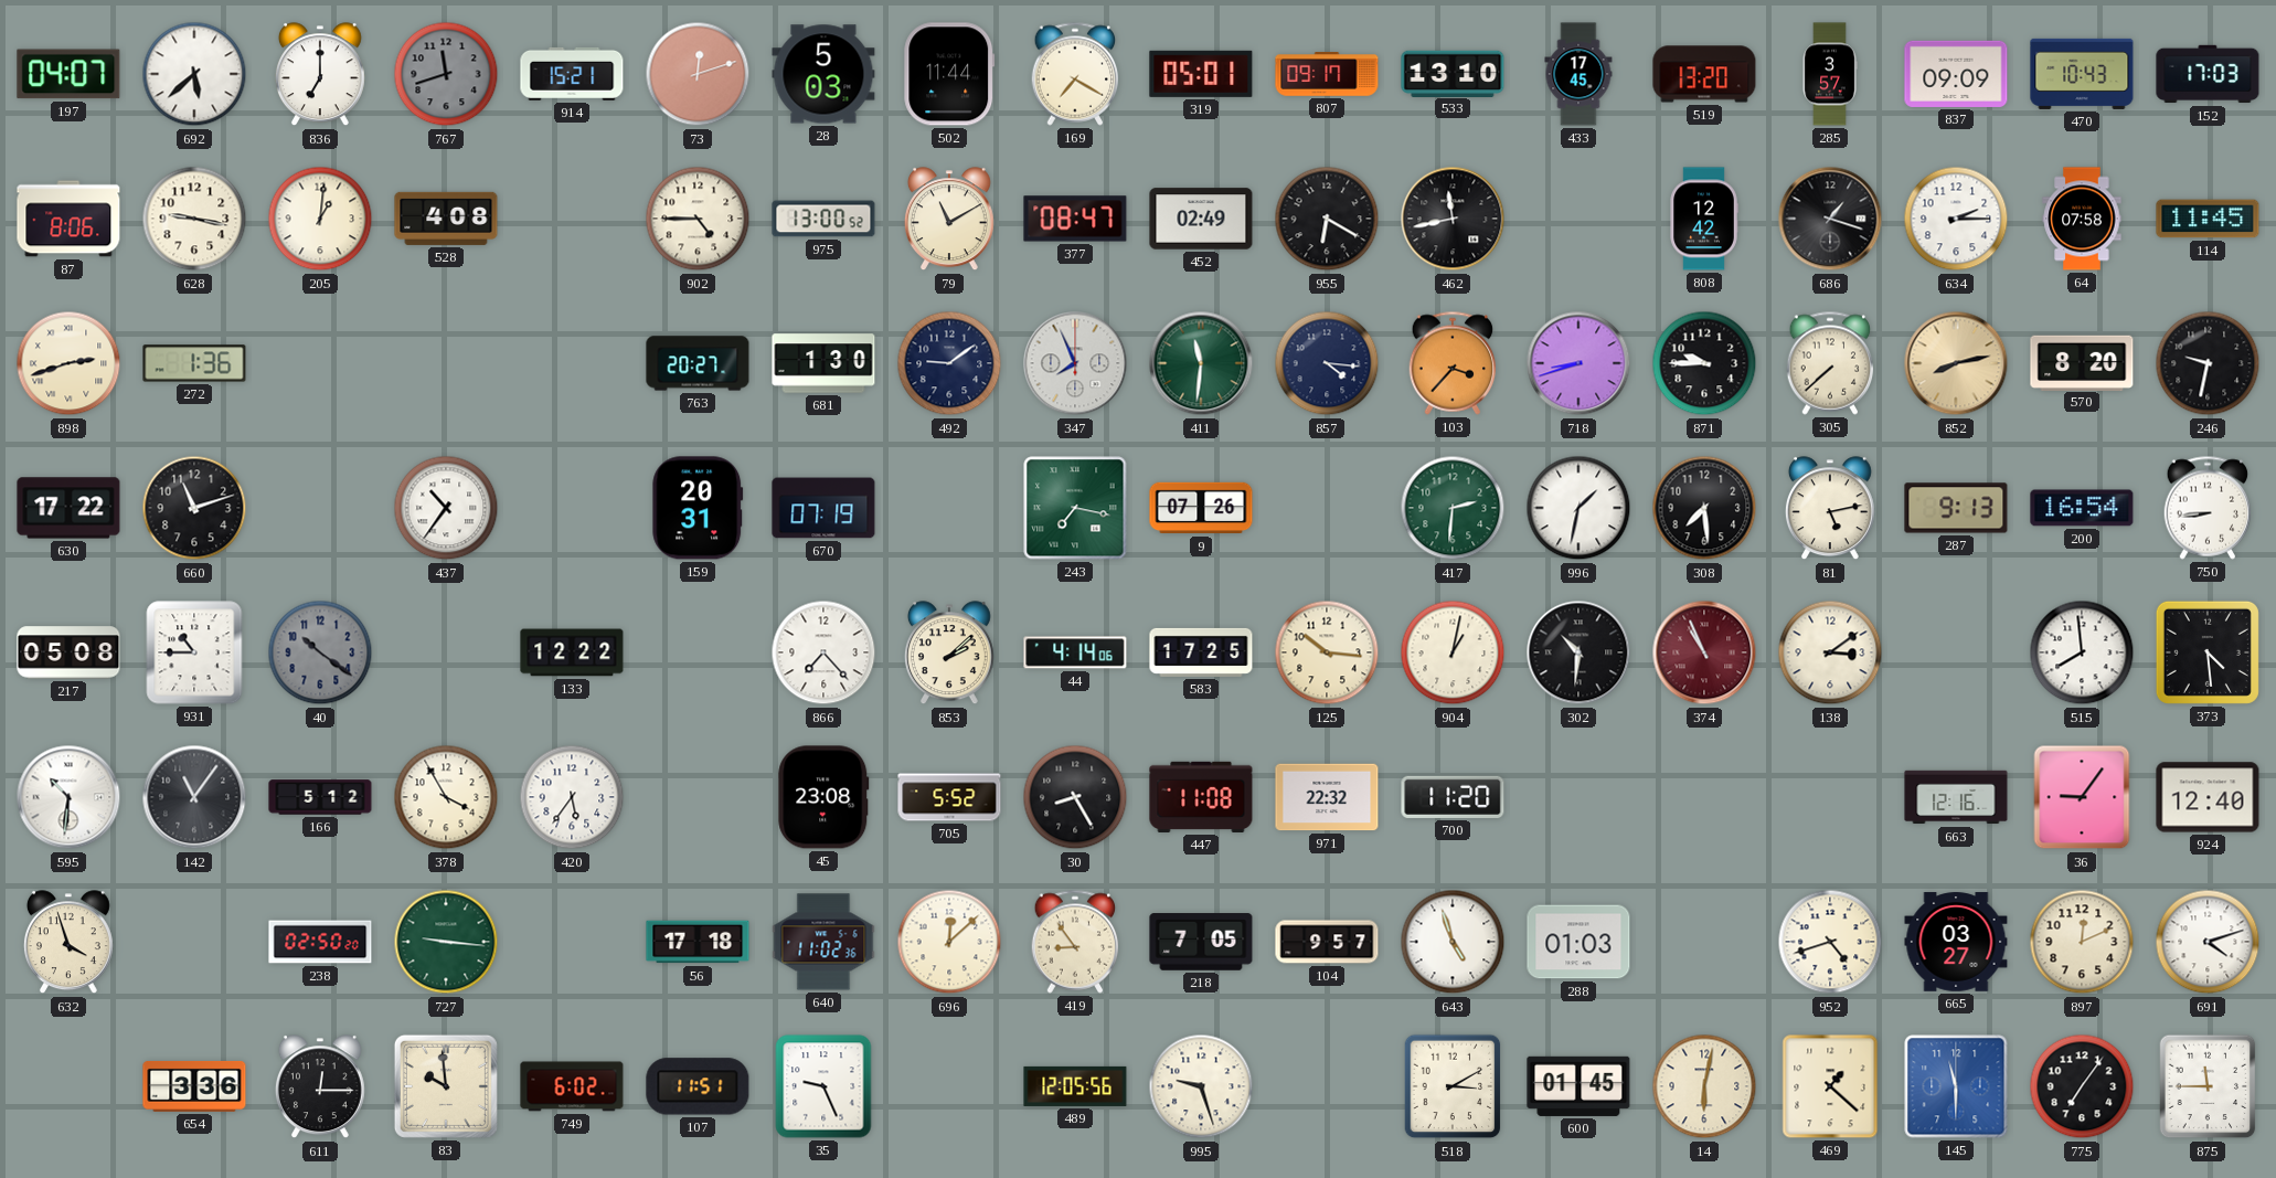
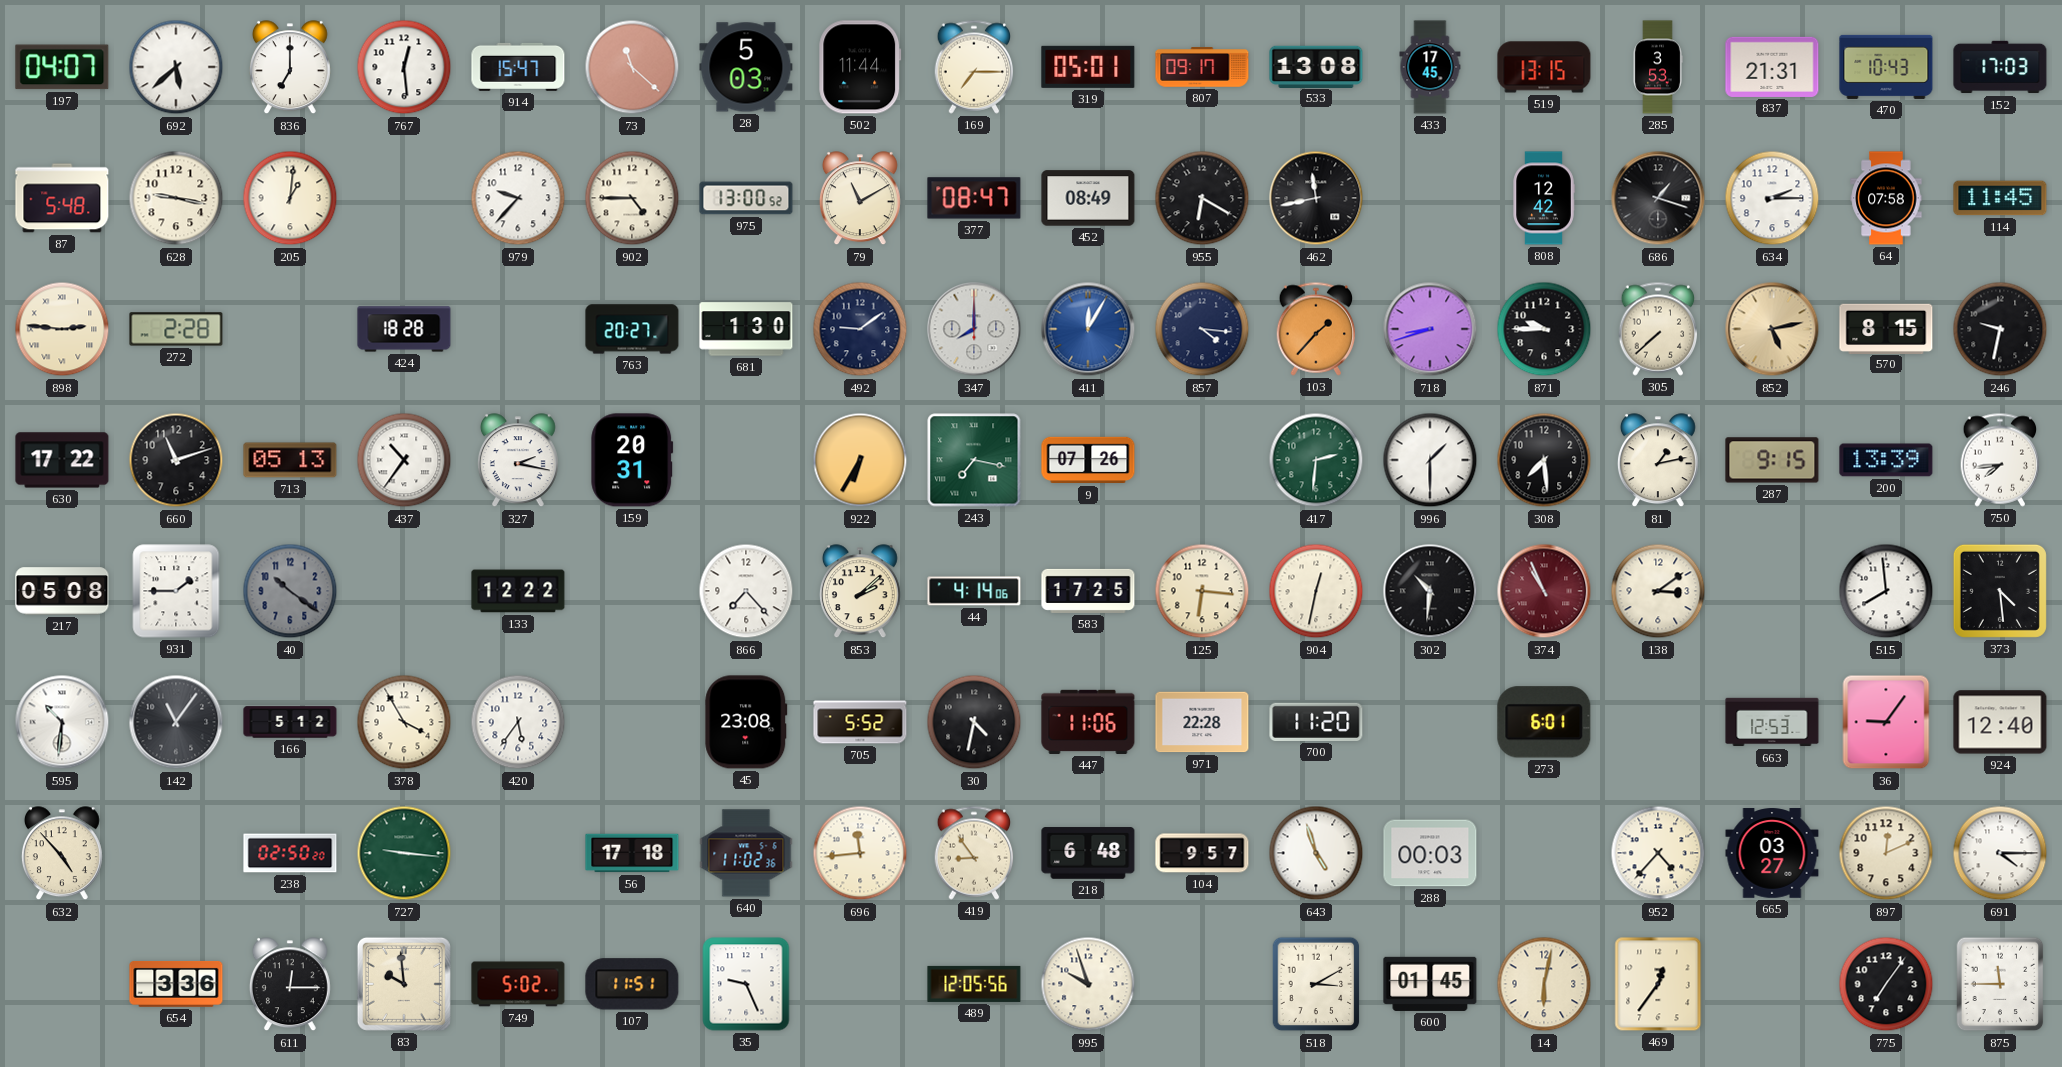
767: 11:42 -> 12:29
767 dial: grey -> white
914: 15:21 -> 15:47
73: 12:12 -> 11:22
169: 7:20 -> 7:15
533: 13:10 -> 13:08
519: 13:20 -> 13:15
285: 3:57 -> 3:53
837: 09:09 -> 21:31
87: 8:06 -> 5:48
528: 4:08 -> none
979: none -> 9:37
452: 02:49 -> 08:49
898: 2:42 -> 2:46
272: 1:36 -> 2:28
424: none -> 18:28
347: 7:56 -> 8:00
411: 11:31 -> 12:05
411 dial: green -> blue
103: 3:37 -> 1:37
852: 8:13 -> 5:13
570: 8:20 -> 8:15
713: none -> 05:13
327: none -> 2:17
670: 07:19 -> none
922: none -> 6:35
996: 1:32 -> 1:30
81: 5:13 -> 1:13
287: 9:13 -> 9:15
200: 16:54 -> 13:39
750: 8:44 -> 7:44
931: 10:45 -> 1:45
125: 10:16 -> 6:16
904: 1:02 -> 12:32
30: 8:25 -> 4:32
447: 11:08 -> 11:06
971: 22:32 -> 22:28
273: none -> 6:01
663: 12:16 -> 12:53
632: 3:57 -> 4:53
696: 12:08 -> 11:44
218: 7:05 -> 6:48
288: 01:03 -> 00:03
952: 4:42 -> 4:37
691: 4:12 -> 4:15
749: 6:02 -> 5:02
995: 9:27 -> 9:57
469: 1:22 -> 12:36
145: 11:30 -> none
